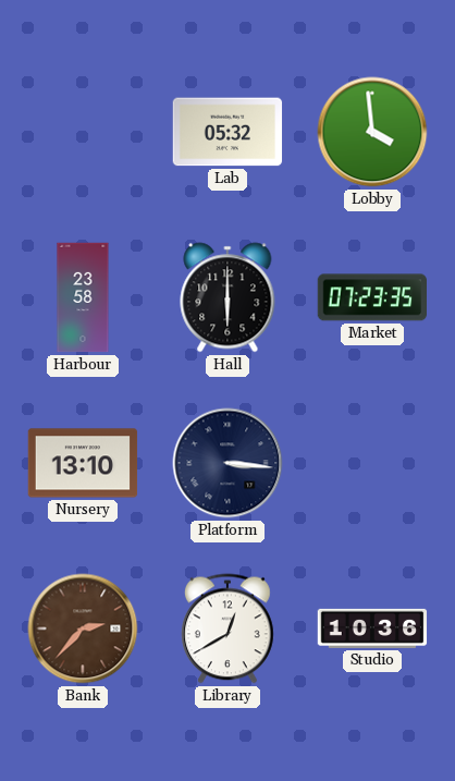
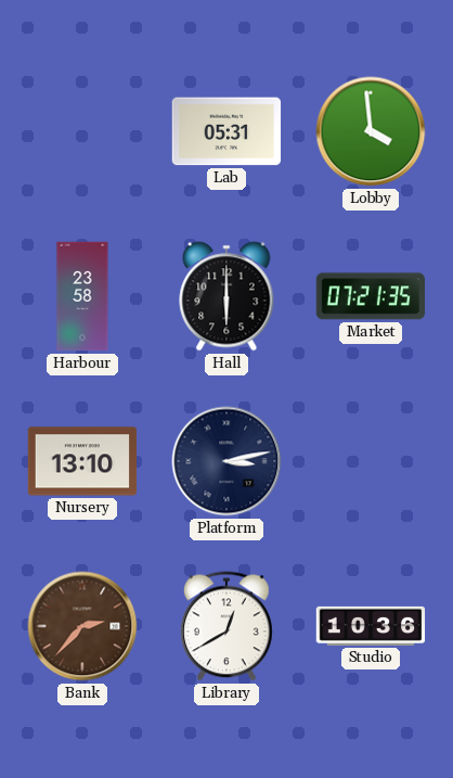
Lab: 05:32 -> 05:31
Market: 07:23 -> 07:21
Platform: 3:16 -> 3:13
